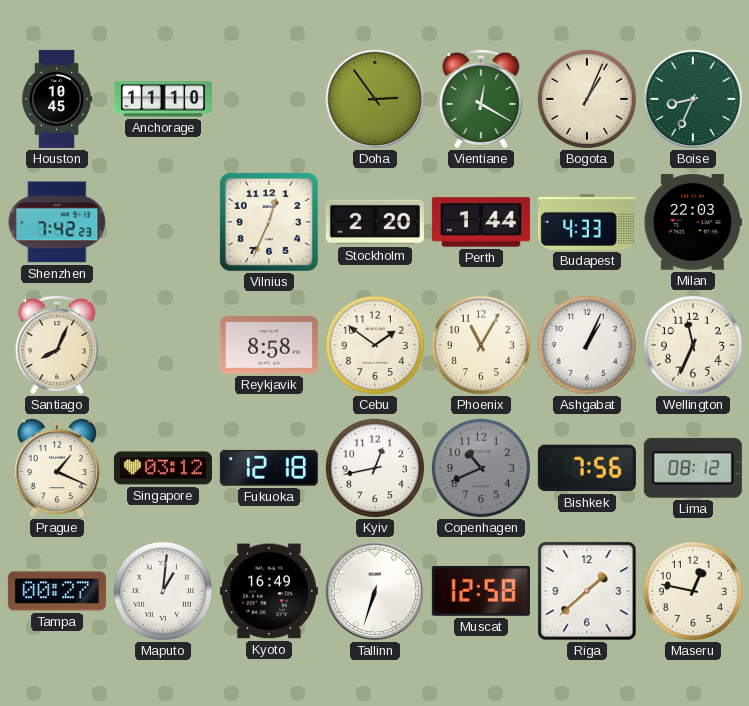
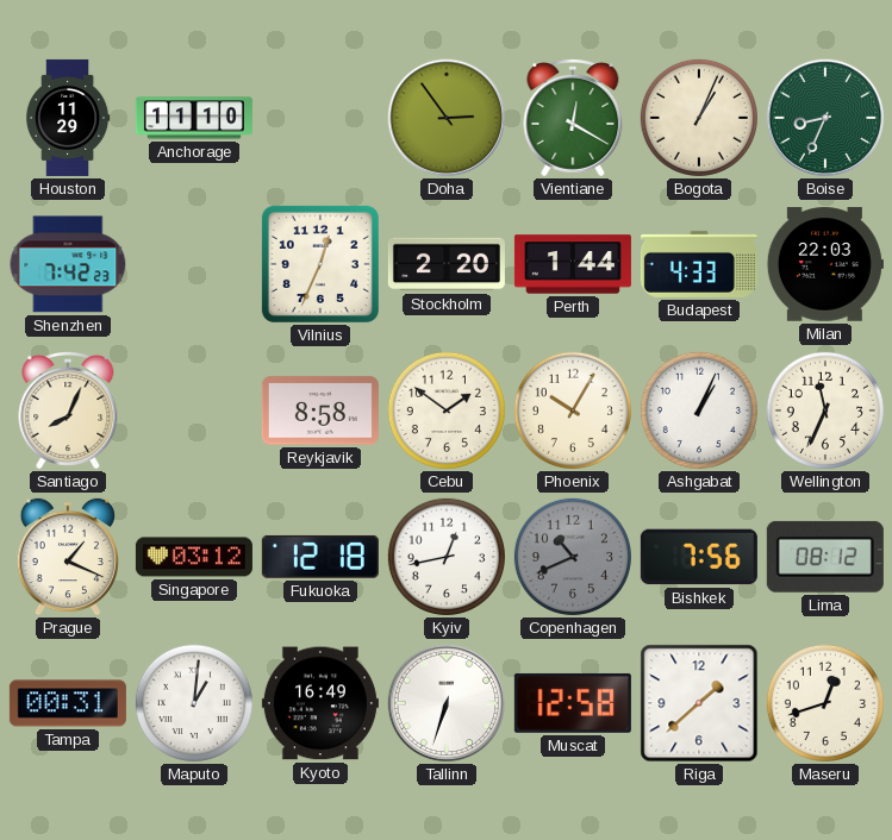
Houston: 10:45 -> 11:29
Phoenix: 11:05 -> 10:05
Tampa: 00:27 -> 00:31
Maseru: 12:47 -> 12:42
